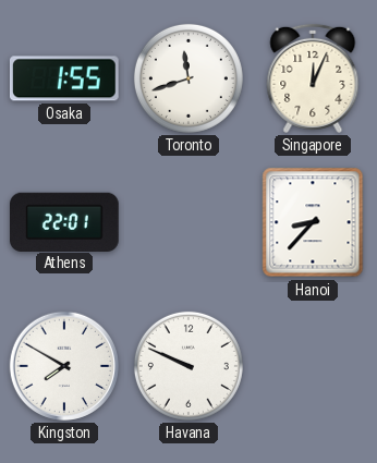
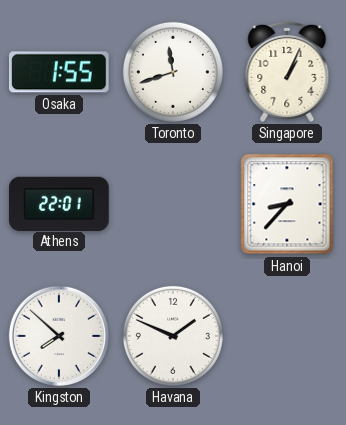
Singapore: 12:04 -> 1:04
Kingston: 7:50 -> 7:52
Havana: 9:49 -> 1:49
